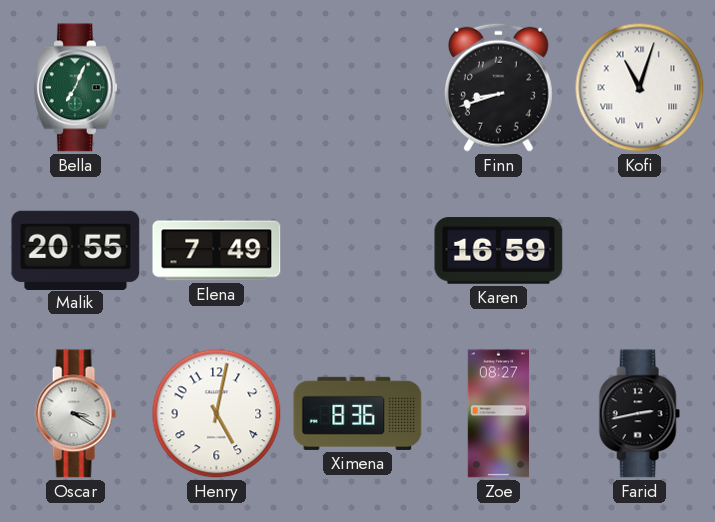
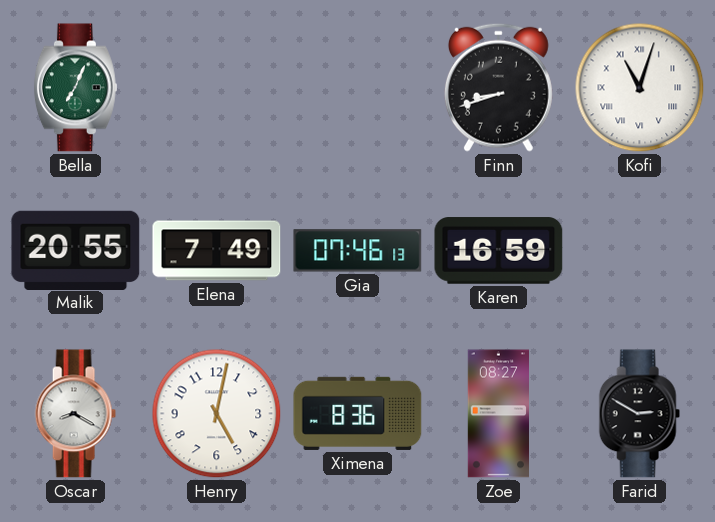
Gia: none -> 07:46
Oscar: 3:20 -> 8:20
Farid: 2:43 -> 2:50
